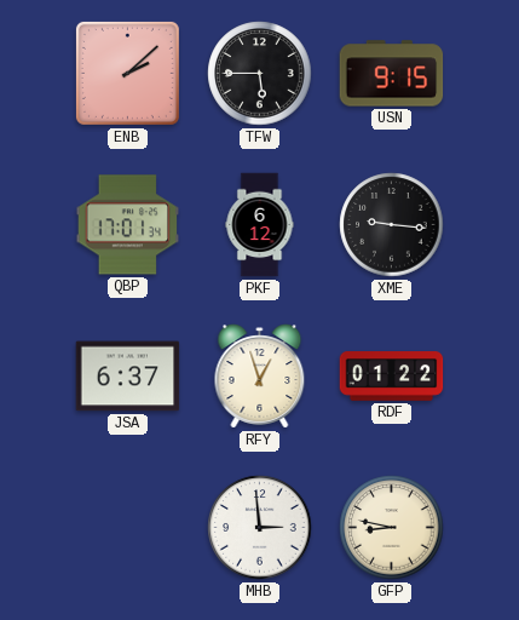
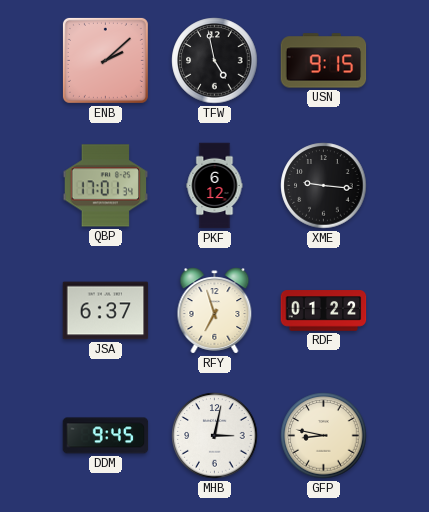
TFW: 5:45 -> 4:58
RFY: 12:57 -> 6:57
DDM: none -> 9:45
MHB: 2:59 -> 3:02
